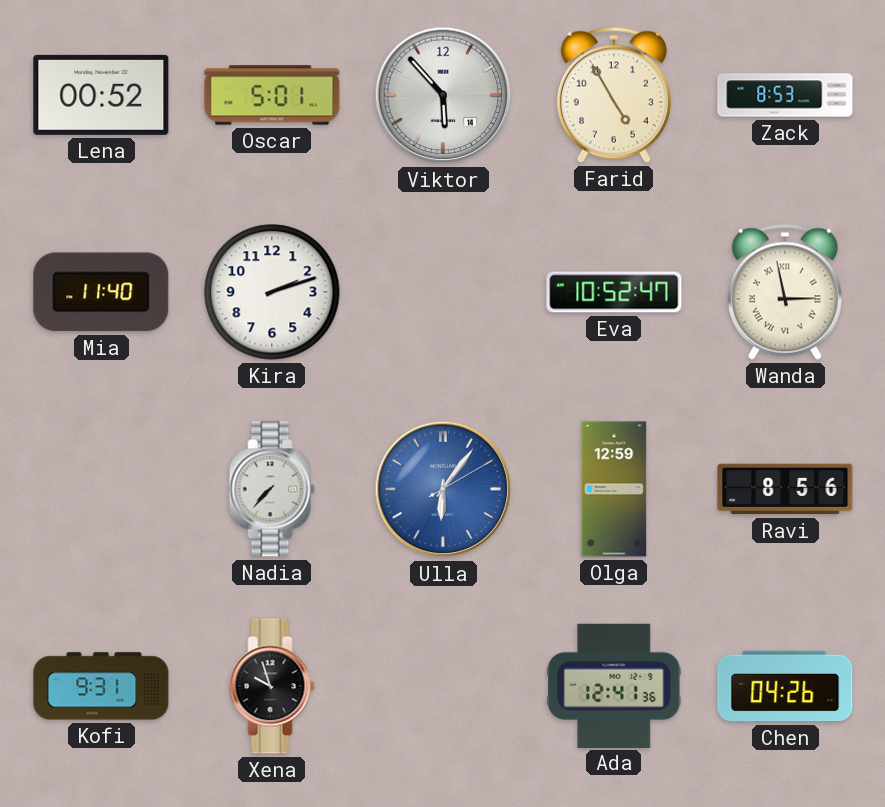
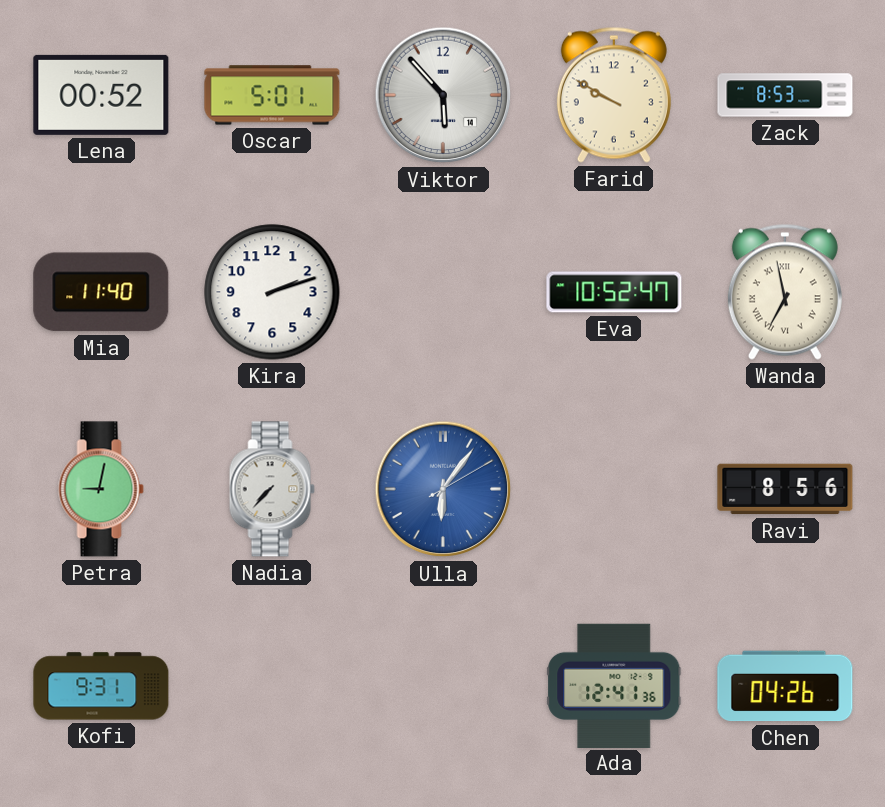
Farid: 4:55 -> 9:50
Wanda: 2:58 -> 6:58
Petra: none -> 9:02
Olga: 12:59 -> none
Xena: 9:57 -> none
